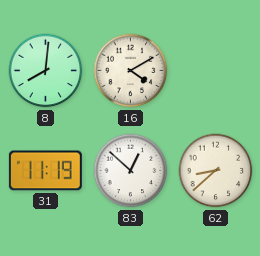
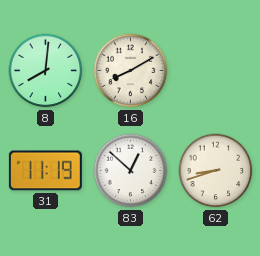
16: 4:10 -> 8:10
62: 8:38 -> 8:42
